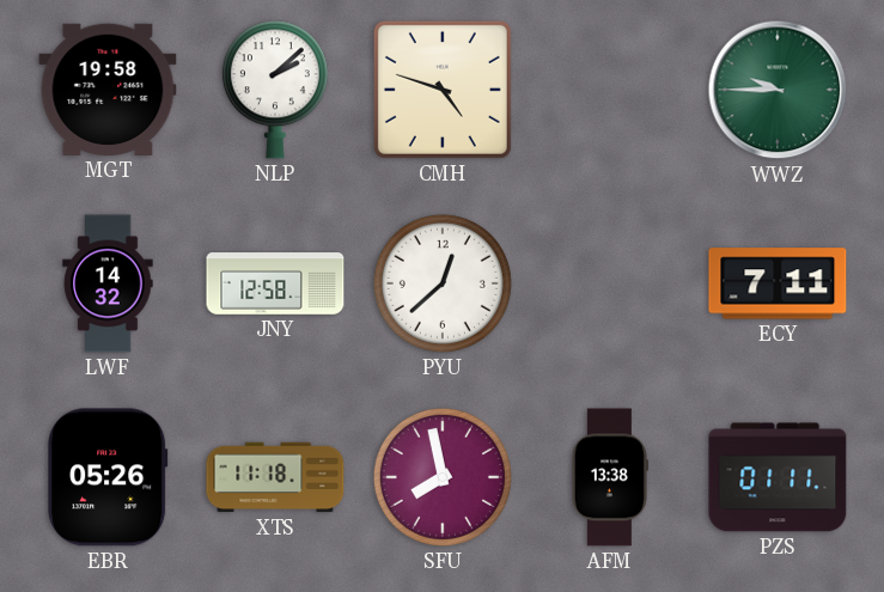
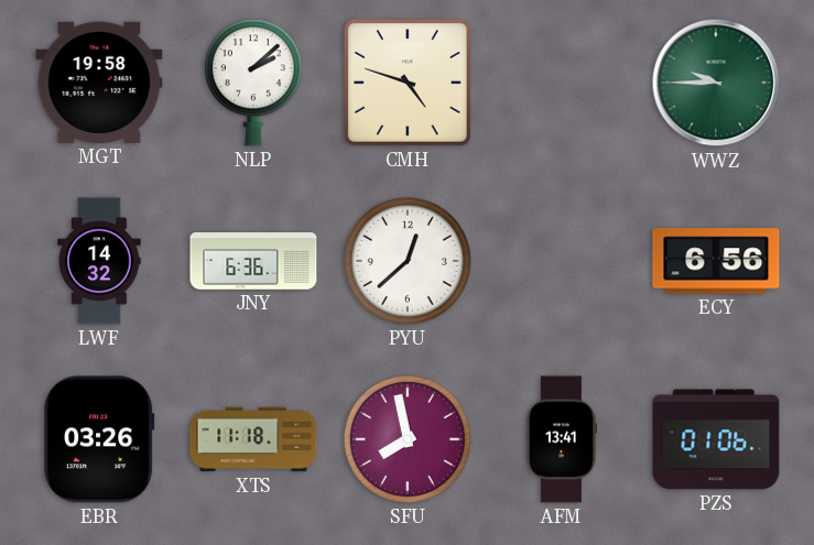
JNY: 12:58 -> 6:36
ECY: 7:11 -> 6:56
EBR: 05:26 -> 03:26
AFM: 13:38 -> 13:41
PZS: 01:11 -> 01:06
